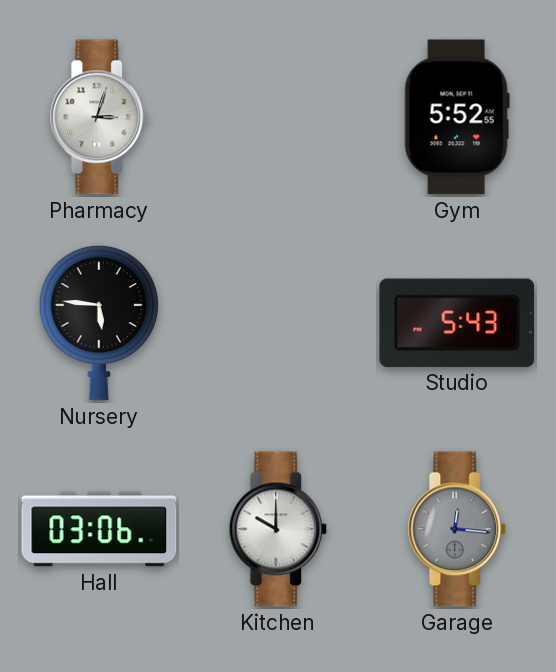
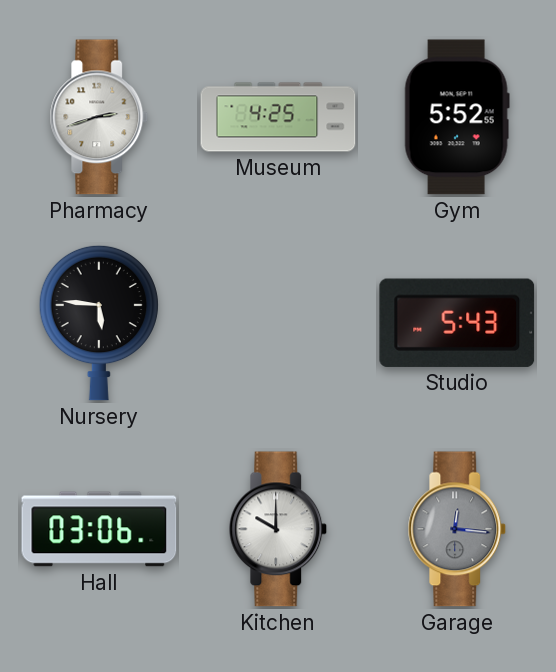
Pharmacy: 3:03 -> 2:42
Museum: none -> 4:25
